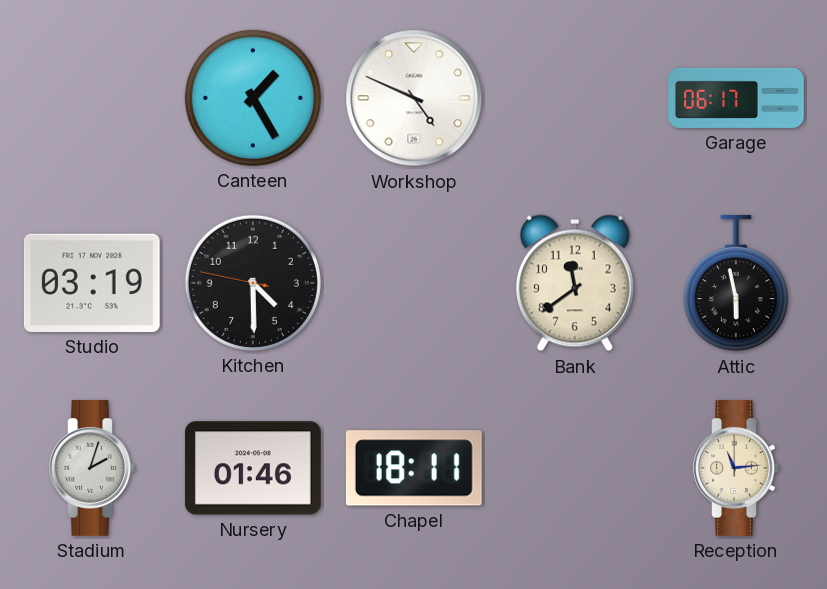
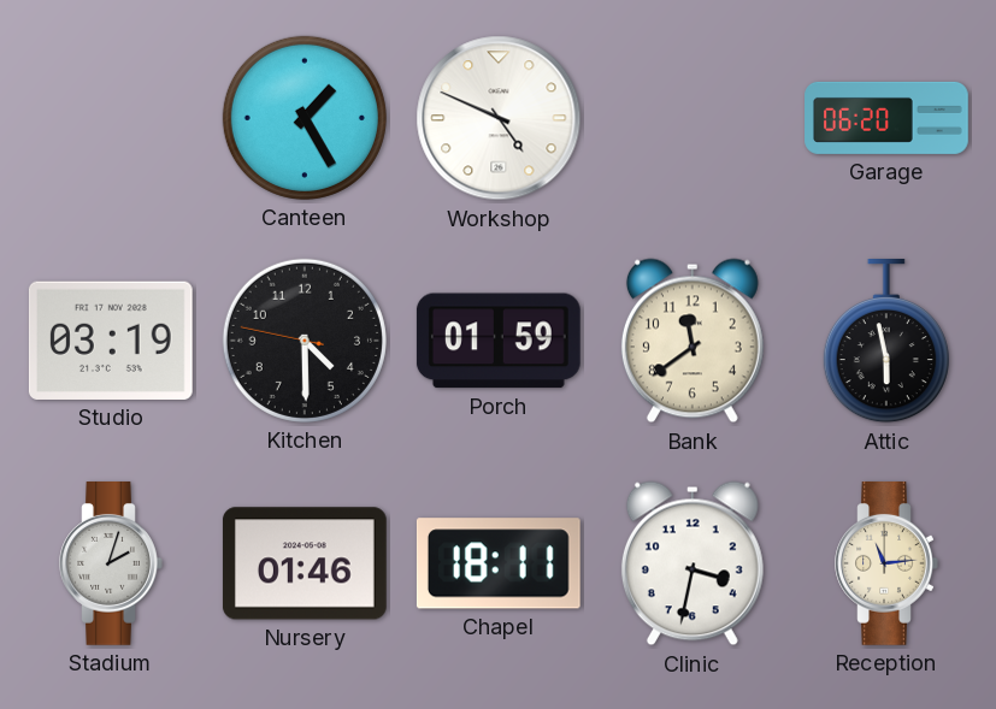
Garage: 06:17 -> 06:20
Porch: none -> 01:59
Clinic: none -> 3:32
